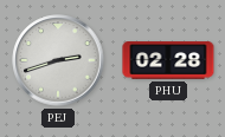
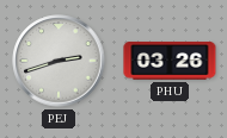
PHU: 02:28 -> 03:26
